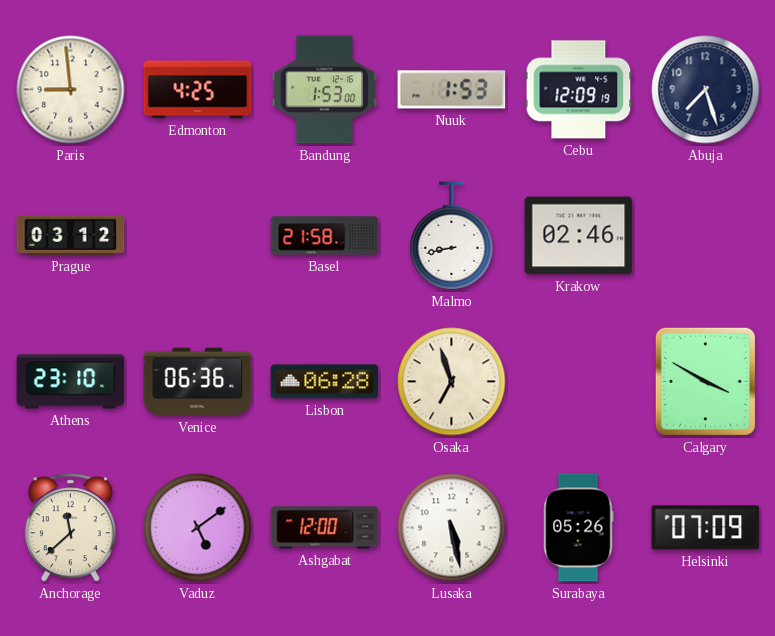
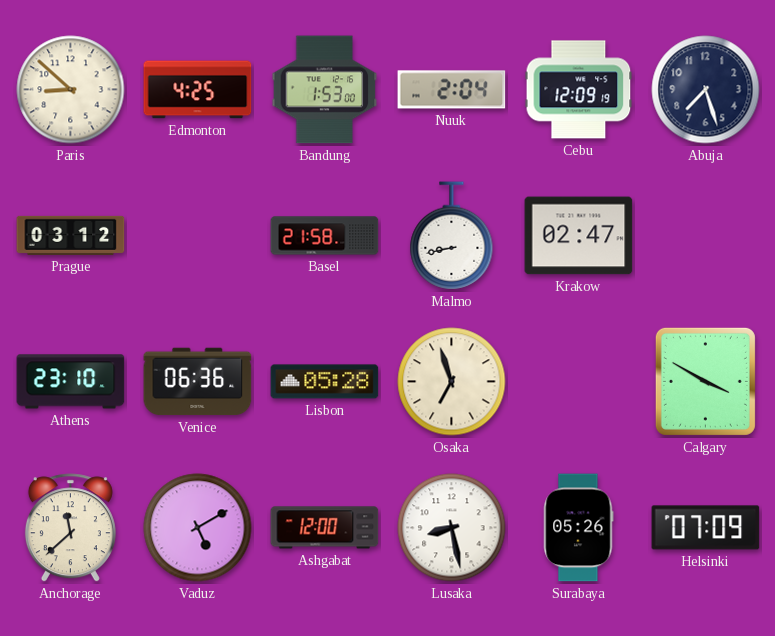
Paris: 8:59 -> 8:52
Nuuk: 1:53 -> 2:04
Krakow: 02:46 -> 02:47
Lisbon: 06:28 -> 05:28
Vaduz: 5:09 -> 5:10
Lusaka: 5:28 -> 8:28
